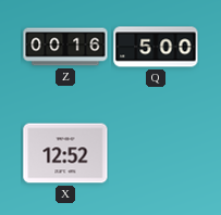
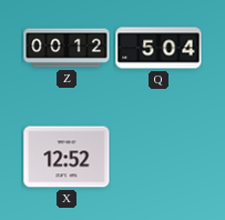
Z: 00:16 -> 00:12
Q: 5:00 -> 5:04
